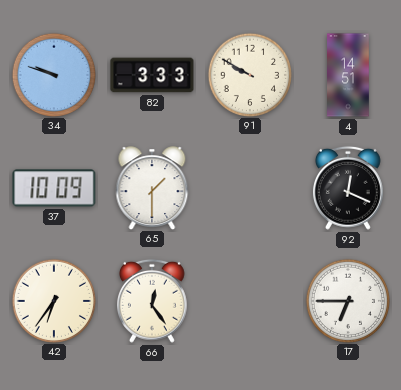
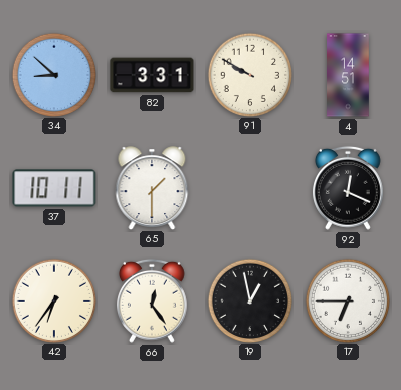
34: 9:48 -> 8:52
82: 3:33 -> 3:31
37: 10:09 -> 10:11
19: none -> 12:58
